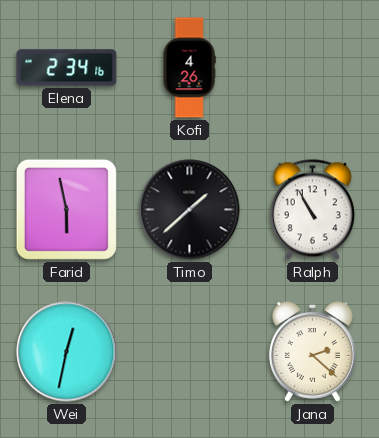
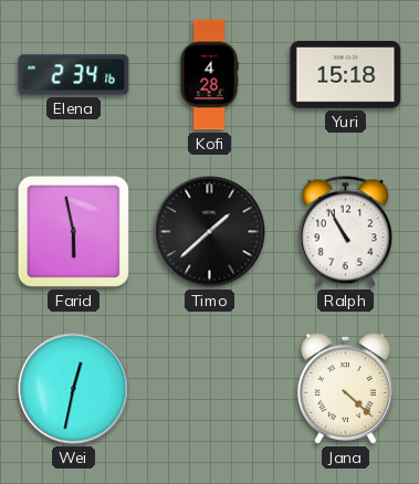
Kofi: 4:26 -> 4:28
Yuri: none -> 15:18
Jana: 2:22 -> 4:22
